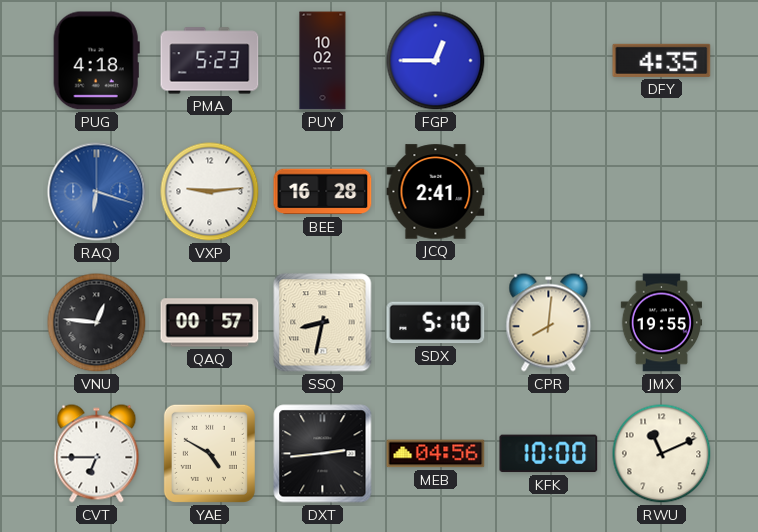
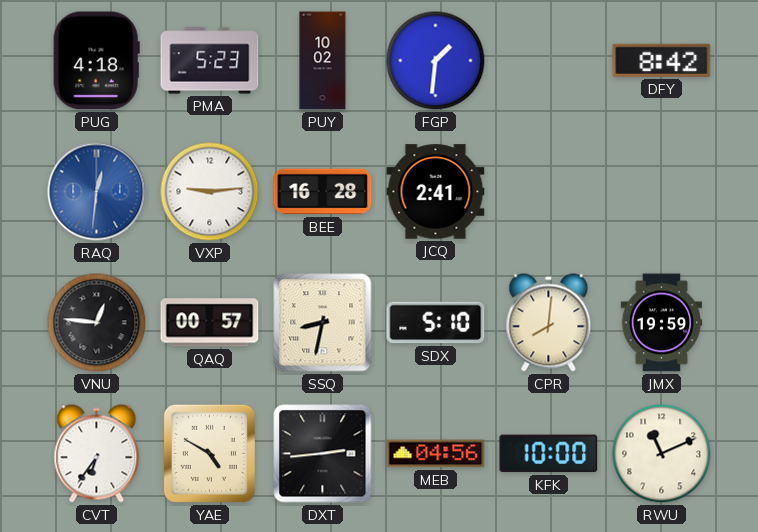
FGP: 12:45 -> 1:31
DFY: 4:35 -> 8:42
RAQ: 6:18 -> 12:31
JMX: 19:55 -> 19:59
CVT: 6:45 -> 6:36
